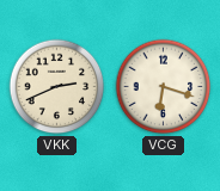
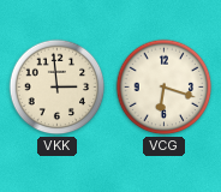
VKK: 2:41 -> 2:59
